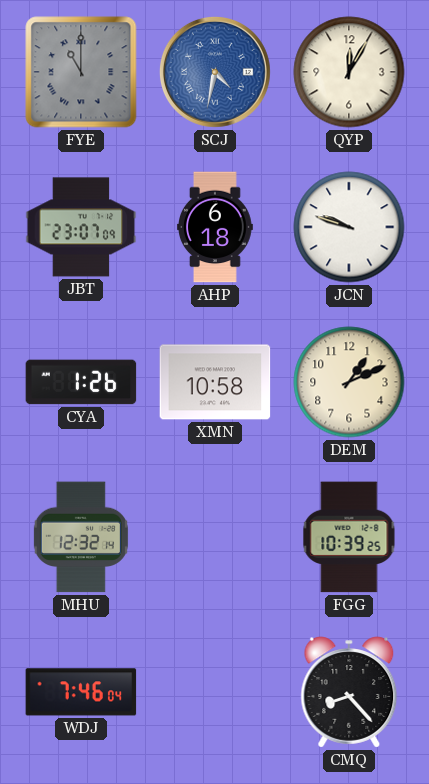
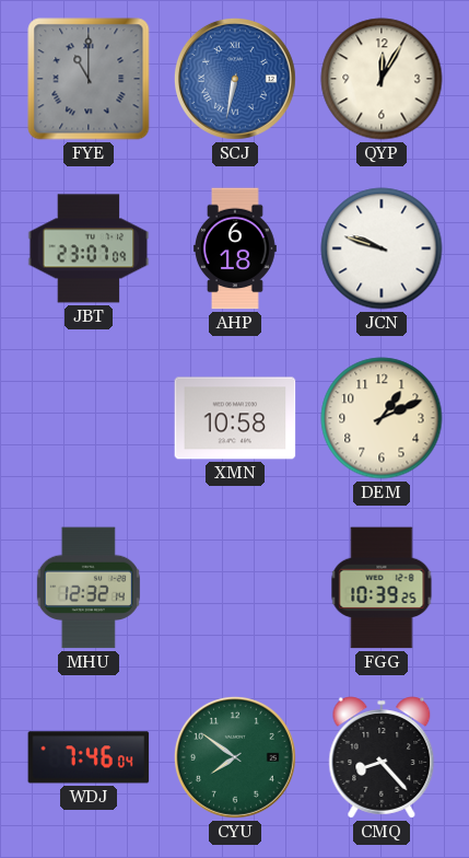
SCJ: 4:32 -> 6:32
CYA: 1:26 -> none
CYU: none -> 7:51
